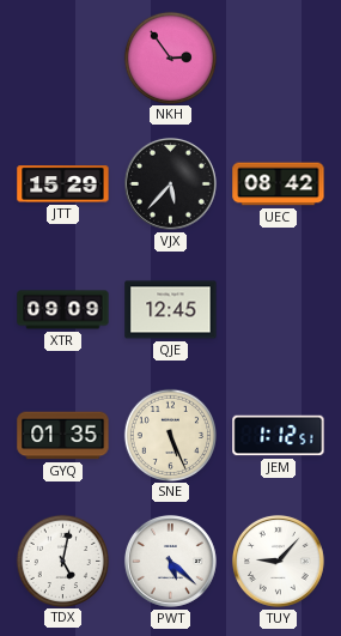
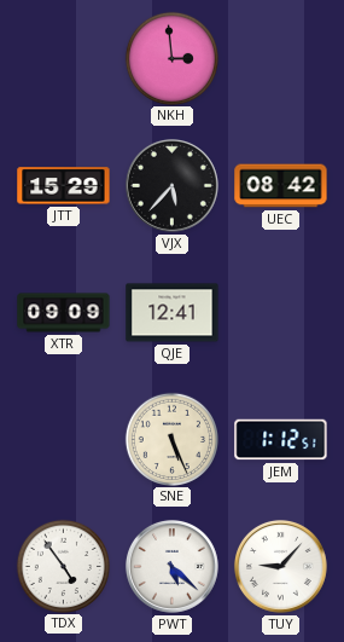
NKH: 2:54 -> 2:59
QJE: 12:45 -> 12:41
GYQ: 01:35 -> none
TDX: 5:02 -> 4:54
